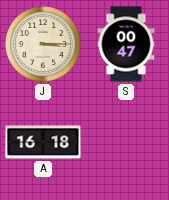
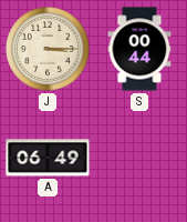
S: 00:47 -> 00:44
A: 16:18 -> 06:49
